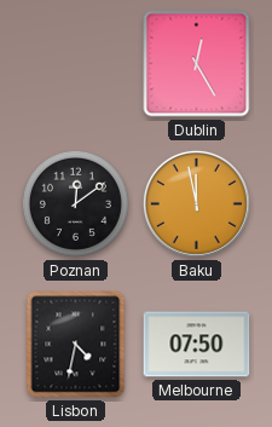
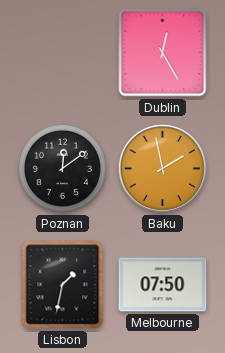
Baku: 11:58 -> 1:58
Lisbon: 4:32 -> 1:32
